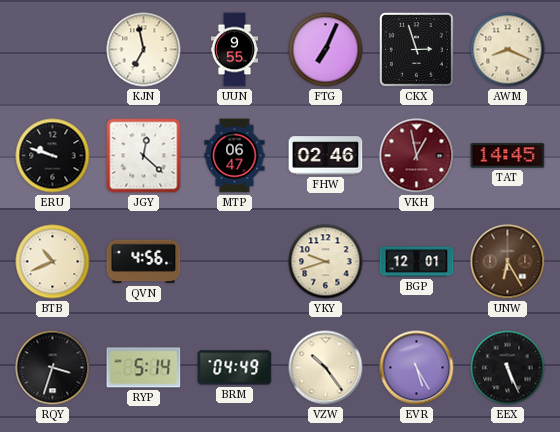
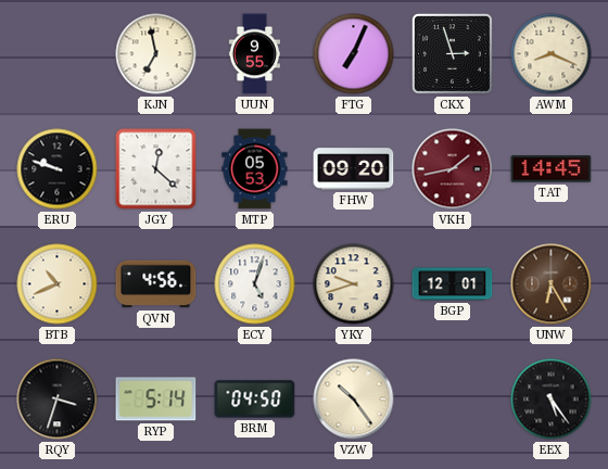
MTP: 06:47 -> 05:53
FHW: 02:46 -> 09:20
VKH: 12:58 -> 1:43
ECY: none -> 5:03
BRM: 04:49 -> 04:50
EVR: 5:25 -> none
EEX: 5:26 -> 5:24
